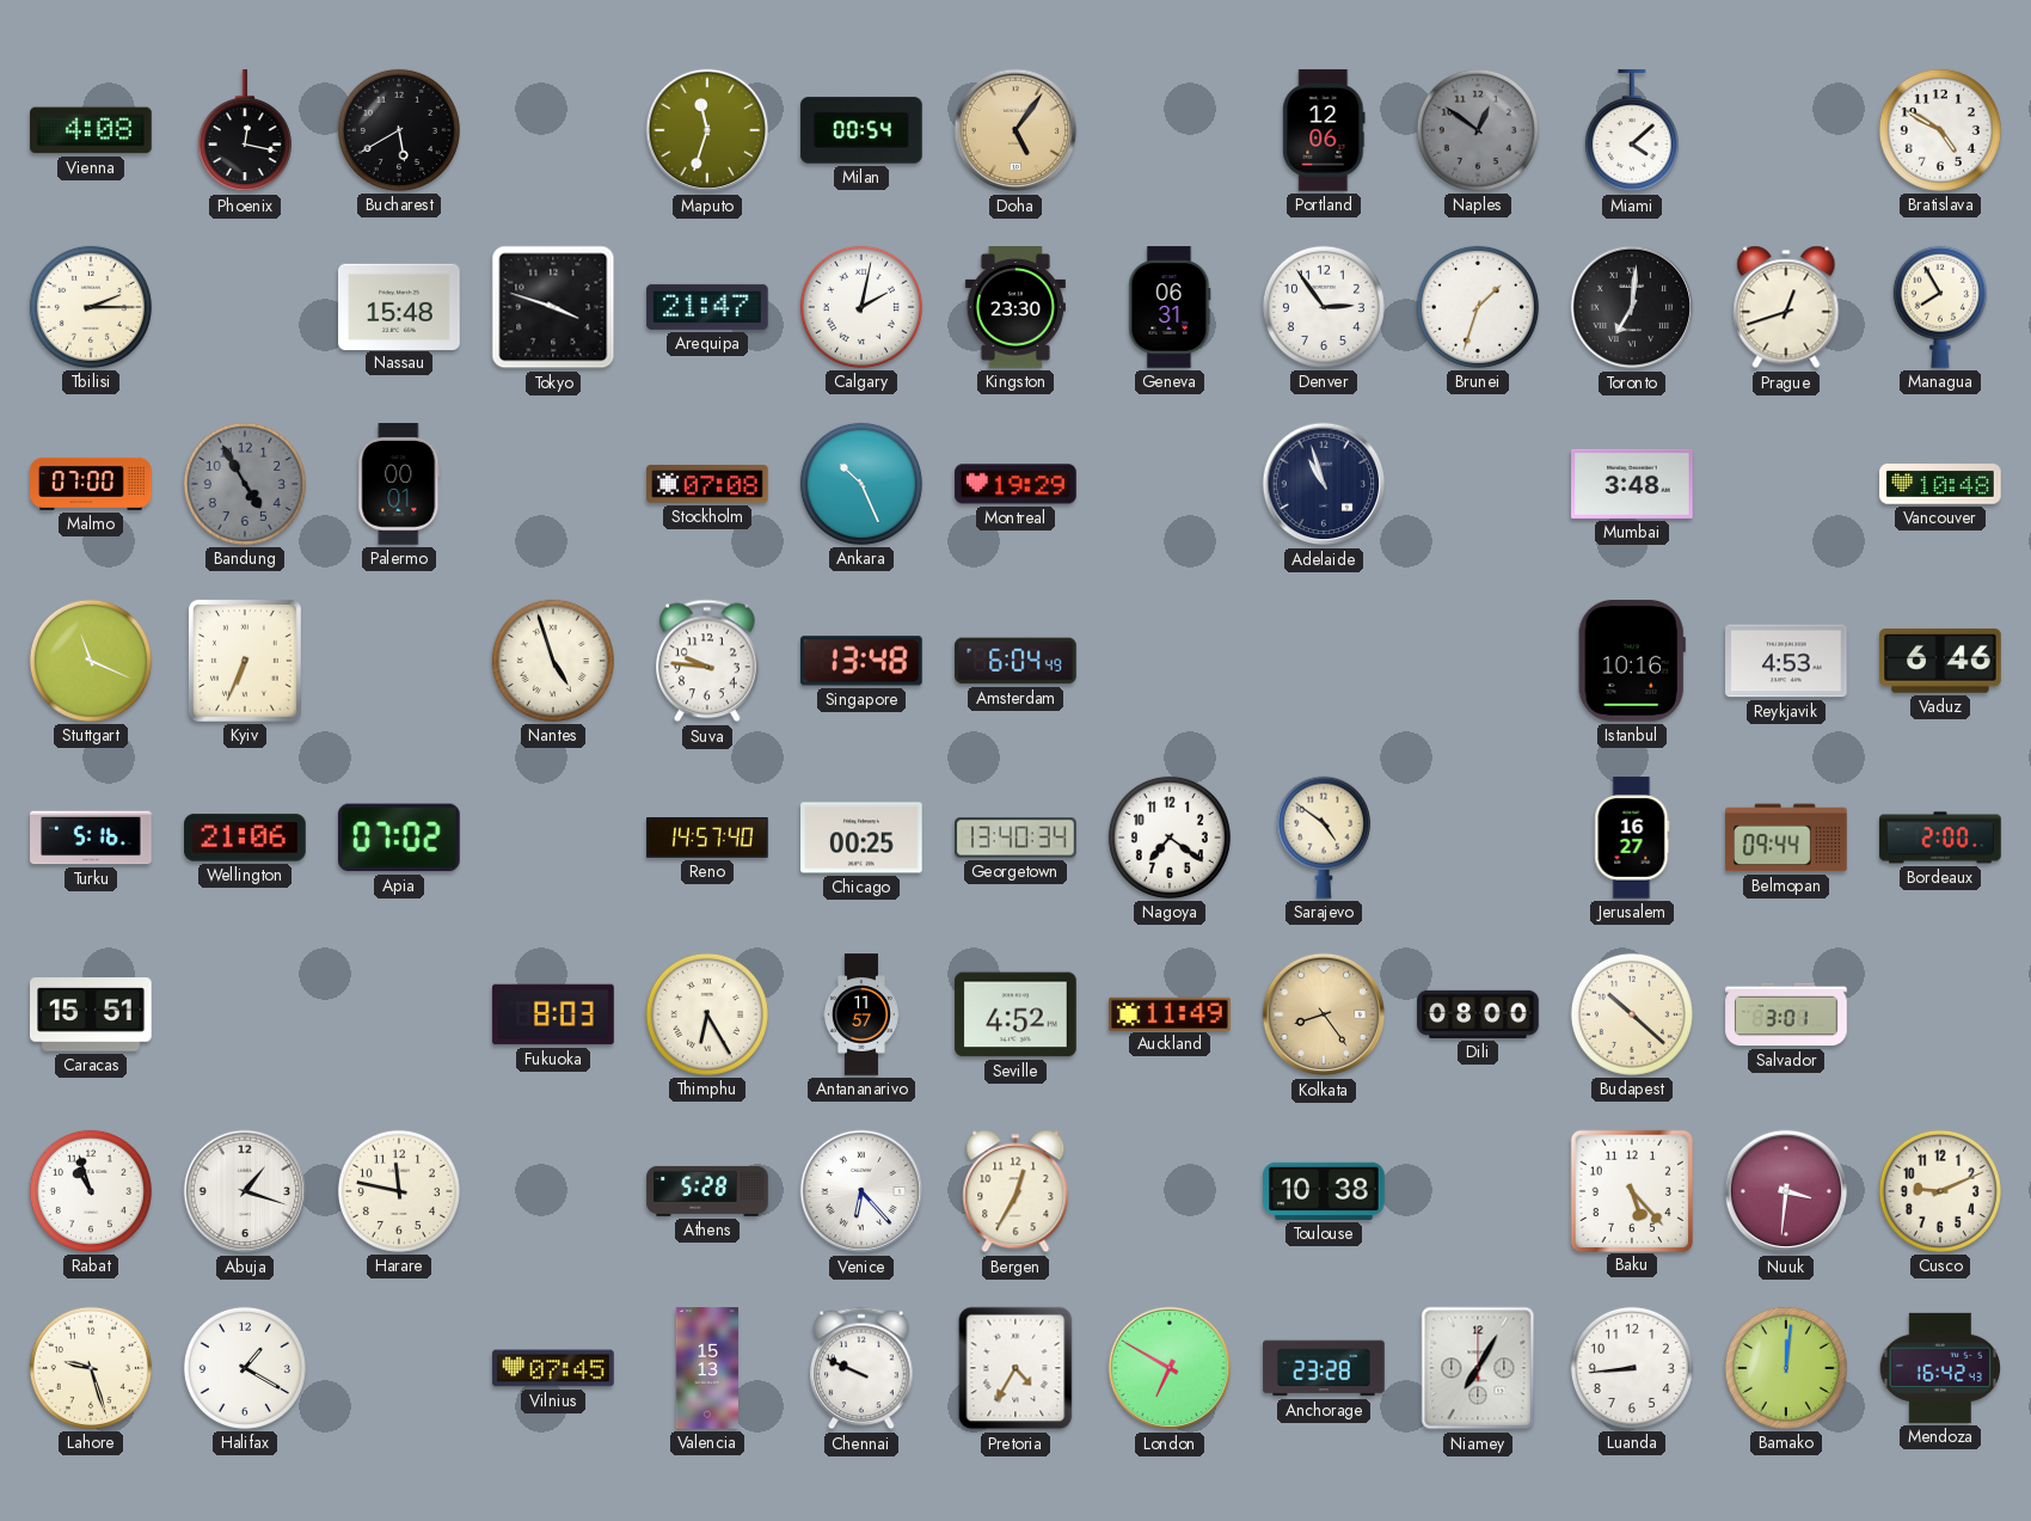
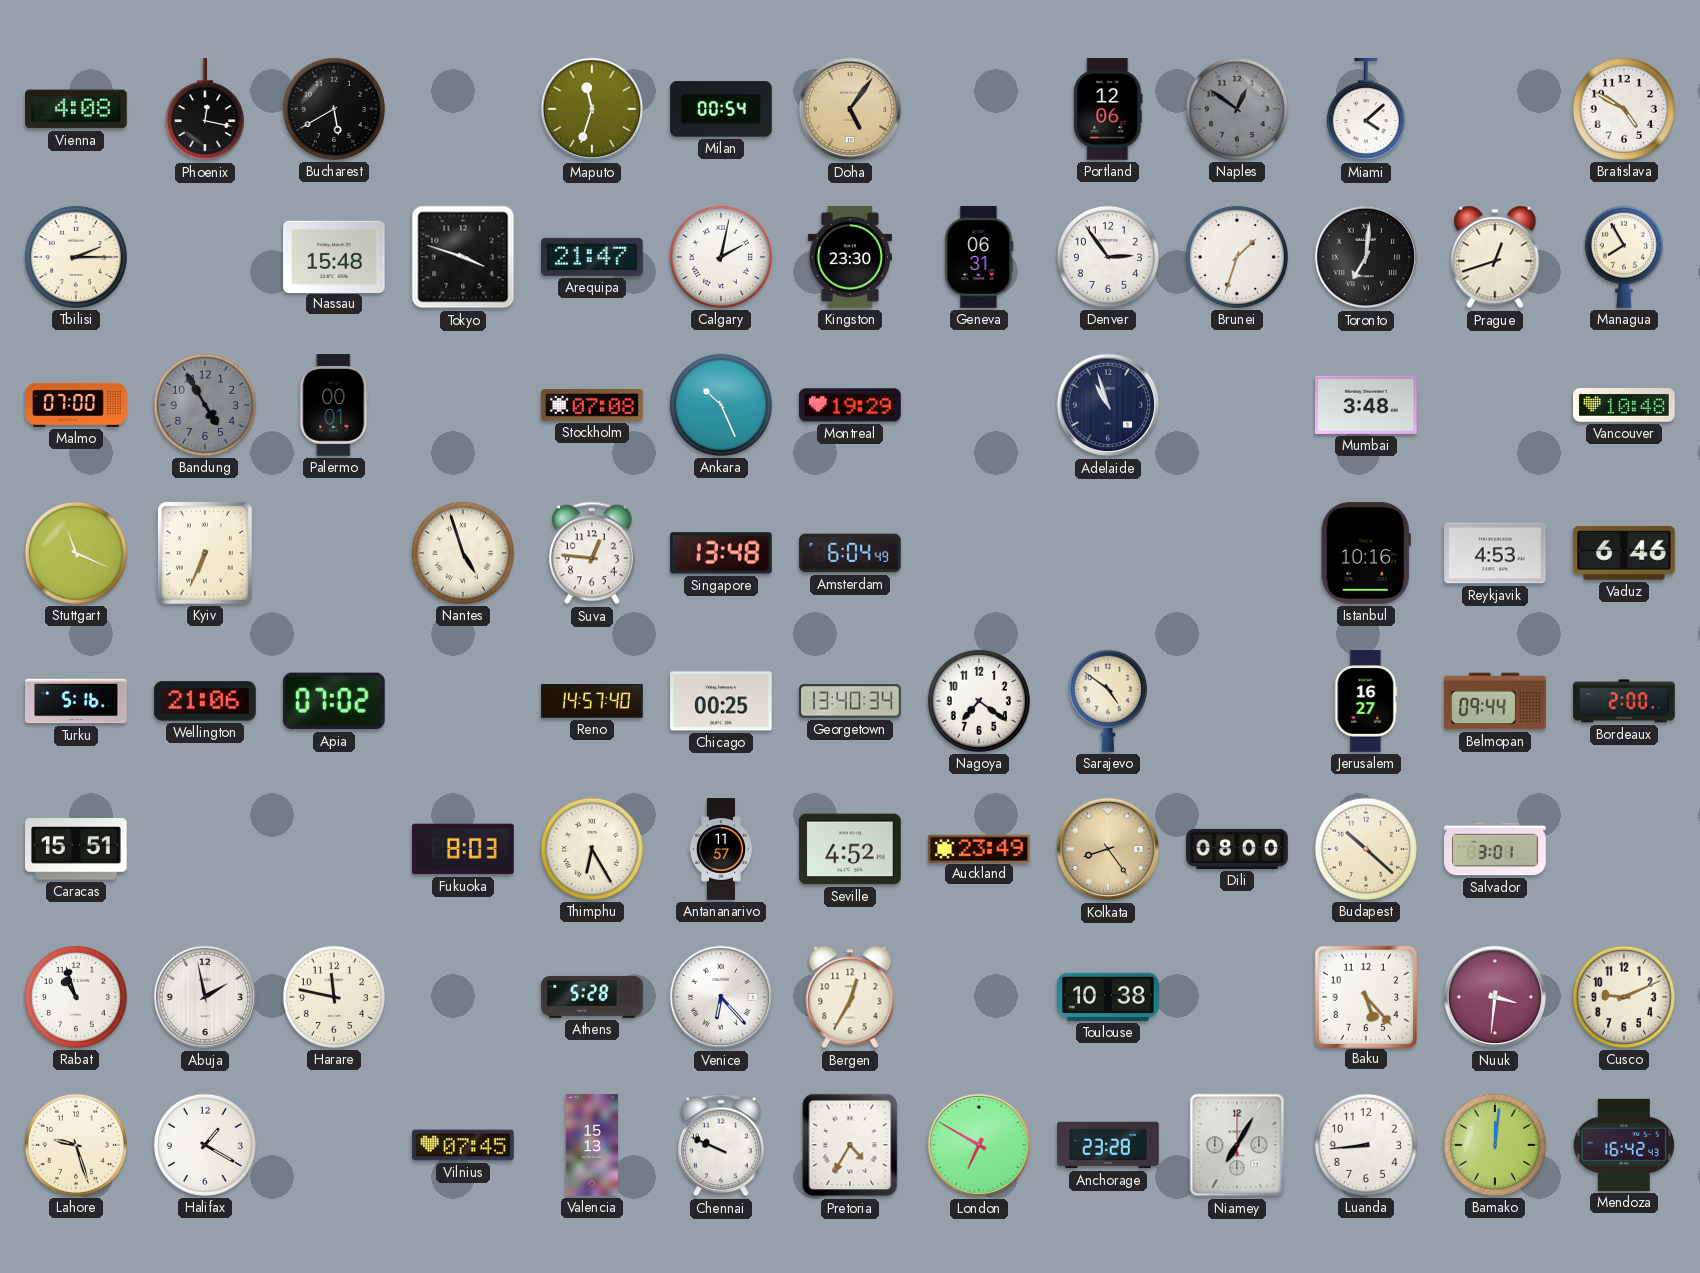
Suva: 9:46 -> 12:46
Auckland: 11:49 -> 23:49
Abuja: 1:18 -> 1:58
